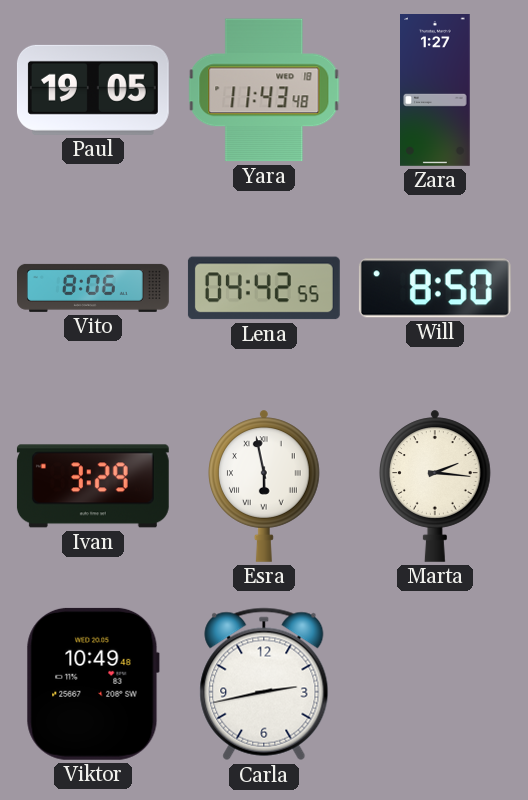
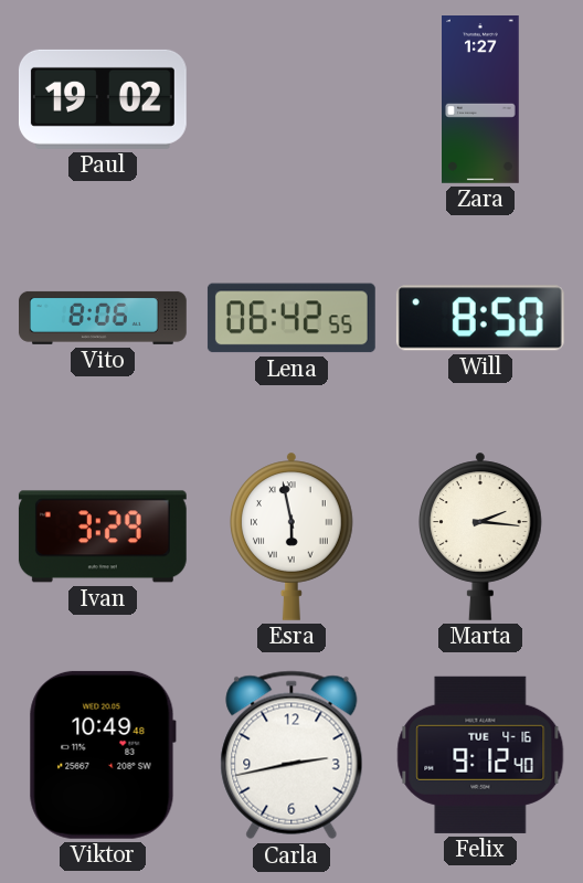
Paul: 19:05 -> 19:02
Yara: 11:43 -> none
Lena: 04:42 -> 06:42
Felix: none -> 9:12
